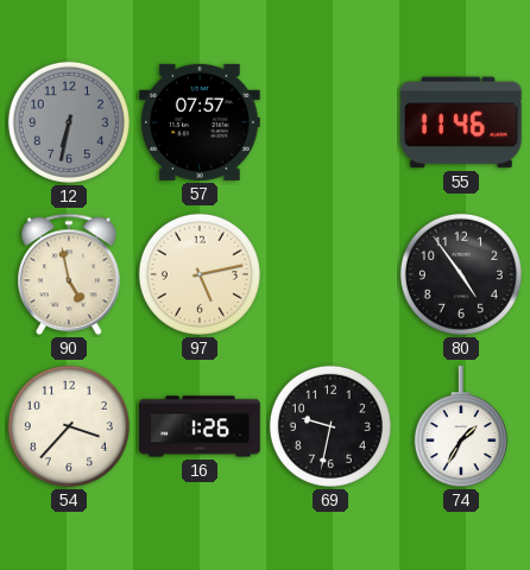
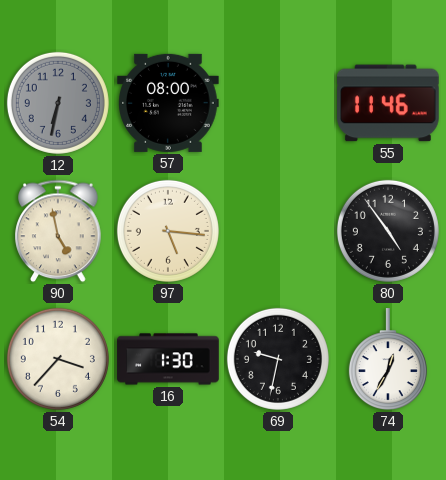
57: 07:57 -> 08:00
97: 5:13 -> 5:16
16: 1:26 -> 1:30
74: 1:35 -> 12:35
